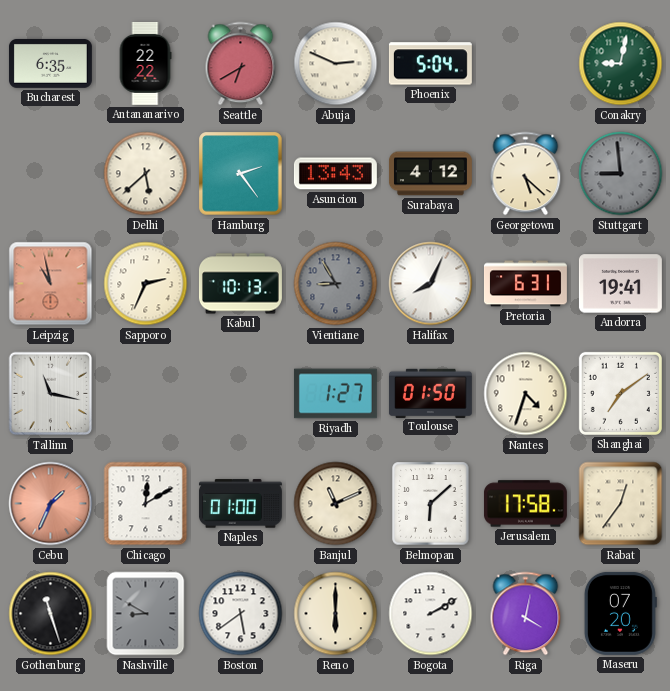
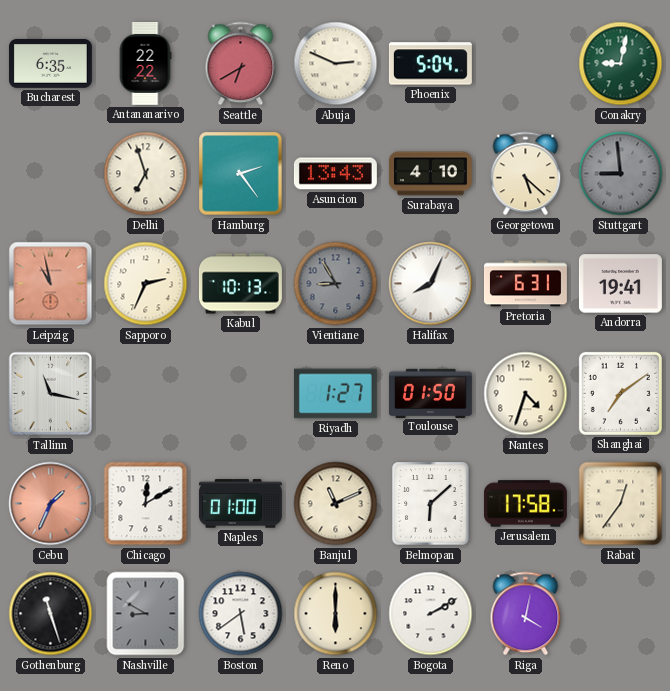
Delhi: 5:38 -> 6:57
Surabaya: 4:12 -> 4:10
Maseru: 07:20 -> none
